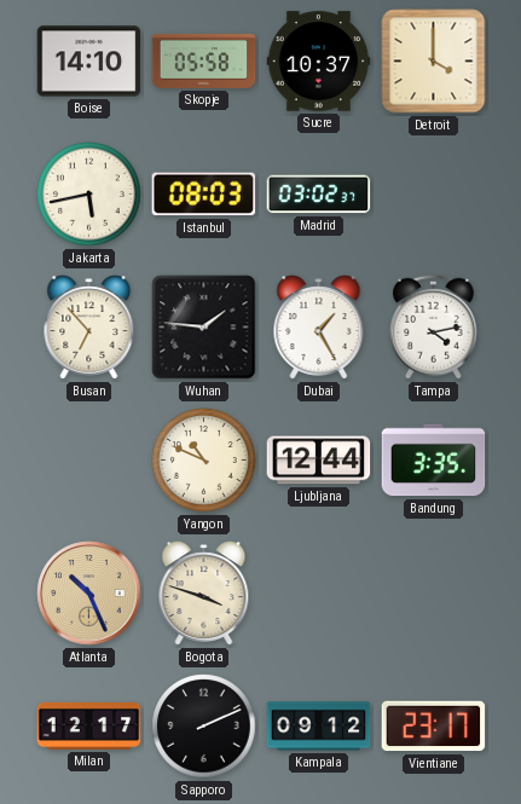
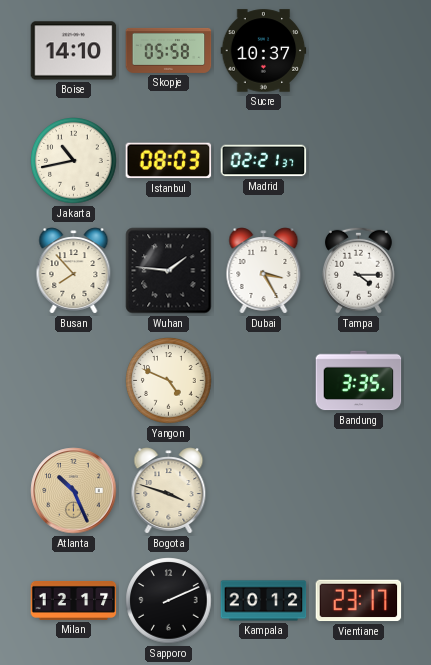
Detroit: 4:00 -> none
Jakarta: 5:43 -> 10:43
Madrid: 03:02 -> 02:21
Busan: 6:53 -> 7:53
Dubai: 1:25 -> 3:25
Tampa: 4:13 -> 4:15
Yangon: 10:49 -> 4:49
Ljubljana: 12:44 -> none
Kampala: 09:12 -> 20:12
